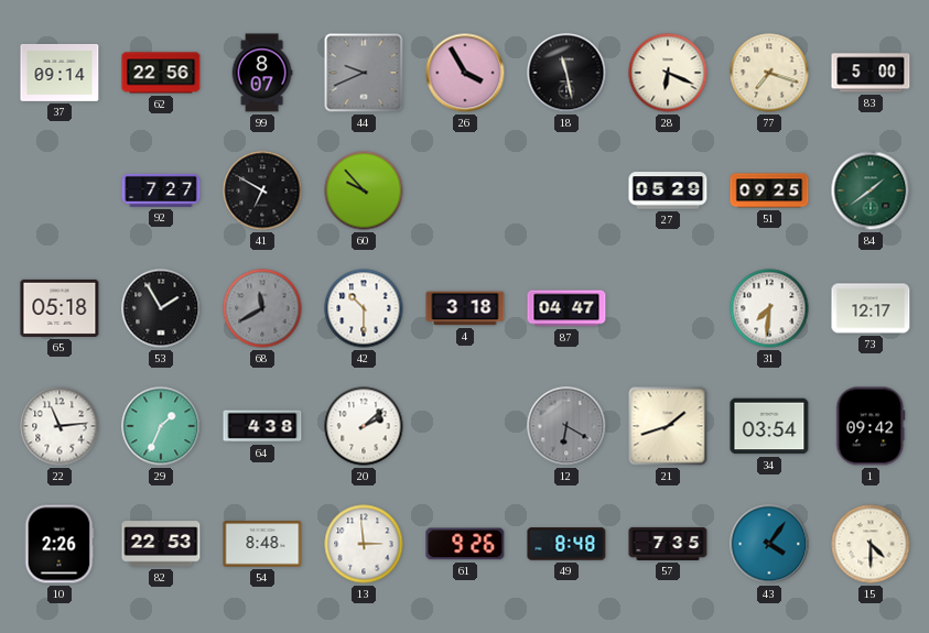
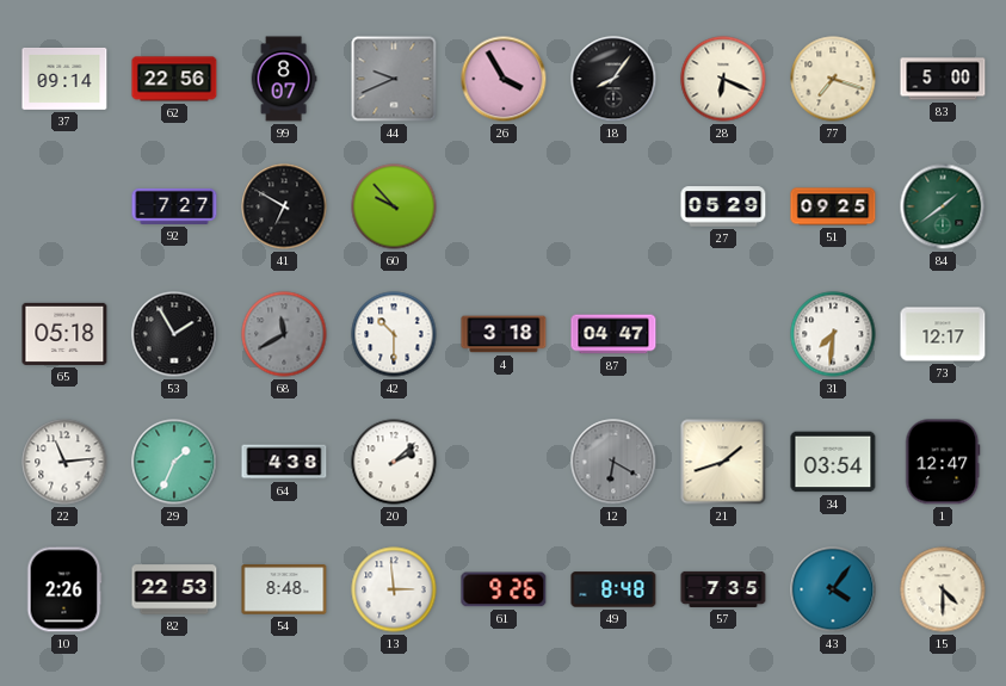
18: 11:28 -> 8:06
1: 09:42 -> 12:47
